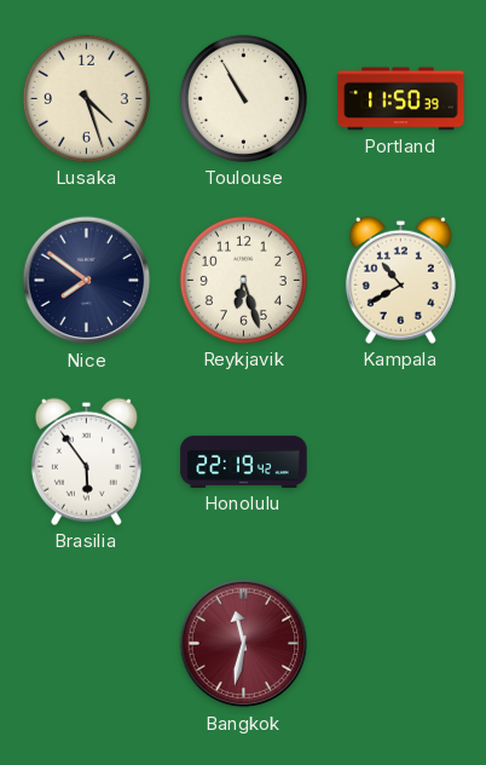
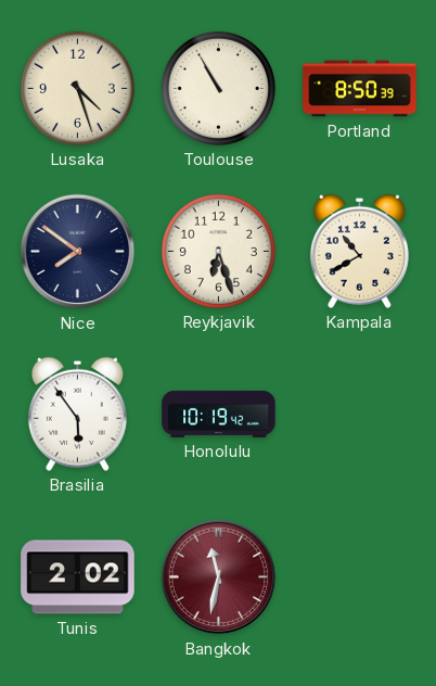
Portland: 11:50 -> 8:50
Honolulu: 22:19 -> 10:19
Tunis: none -> 2:02
